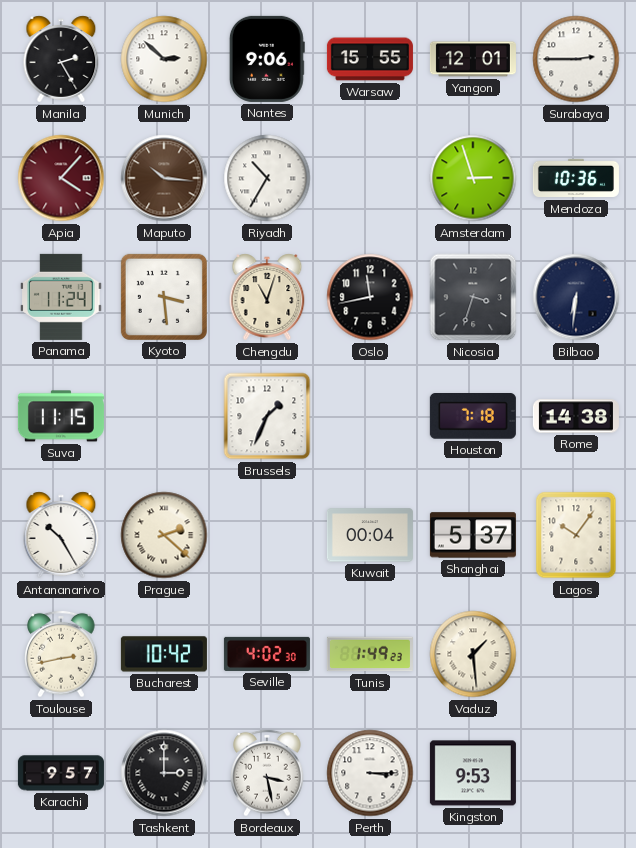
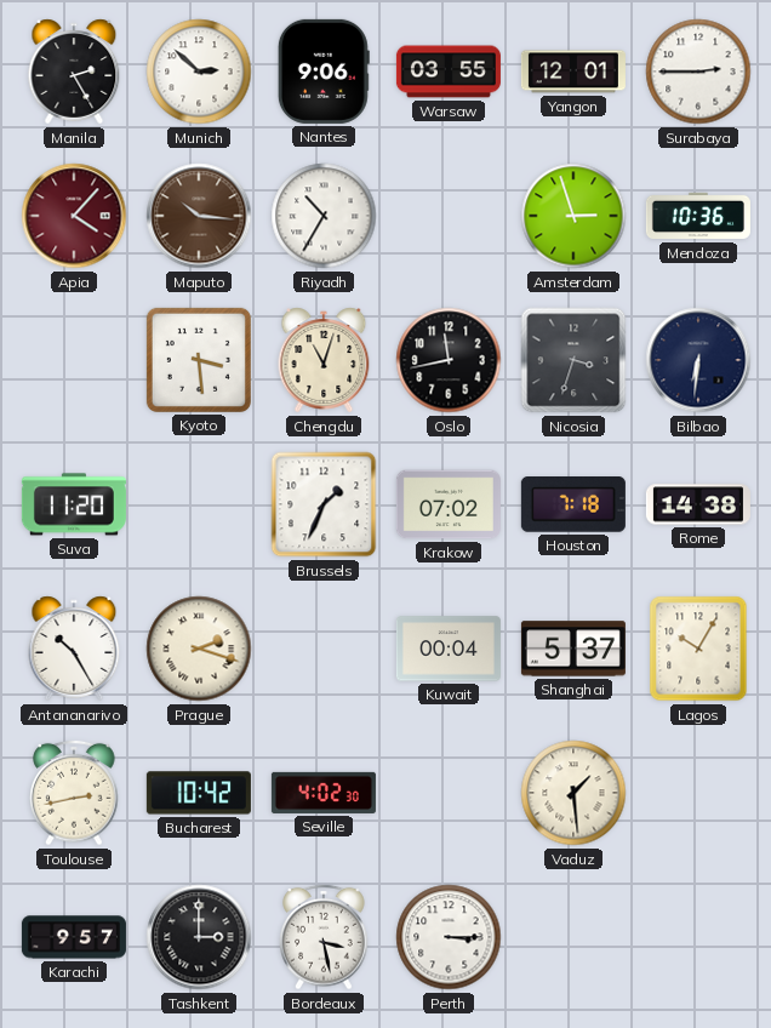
Warsaw: 15:55 -> 03:55
Panama: 11:24 -> none
Suva: 11:15 -> 11:20
Krakow: none -> 07:02
Prague: 2:22 -> 2:18
Lagos: 10:06 -> 10:05
Tunis: 1:49 -> none
Kingston: 9:53 -> none
